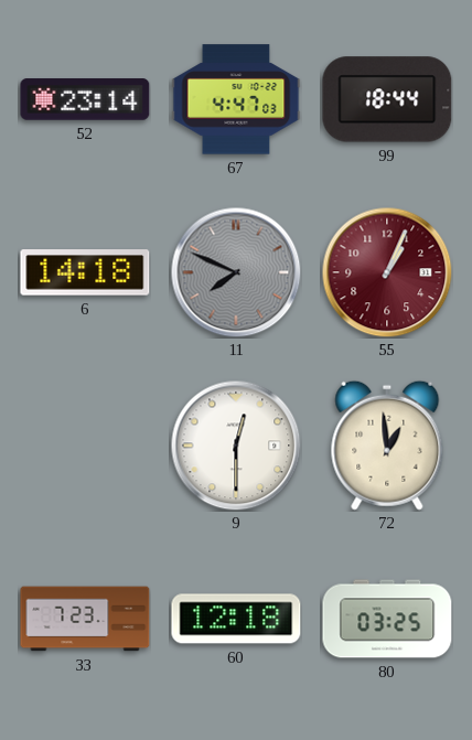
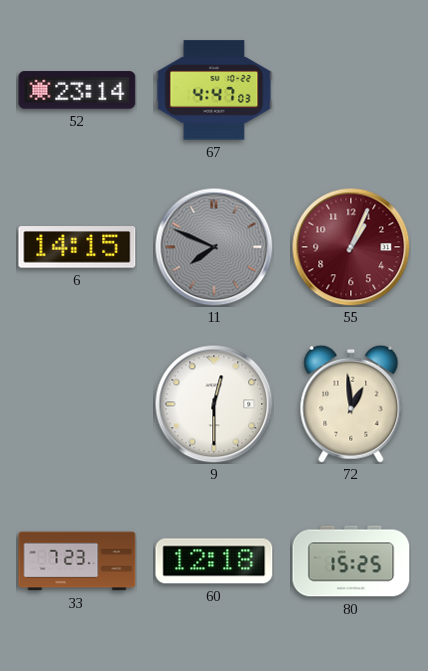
99: 18:44 -> none
6: 14:18 -> 14:15
80: 03:25 -> 15:25
